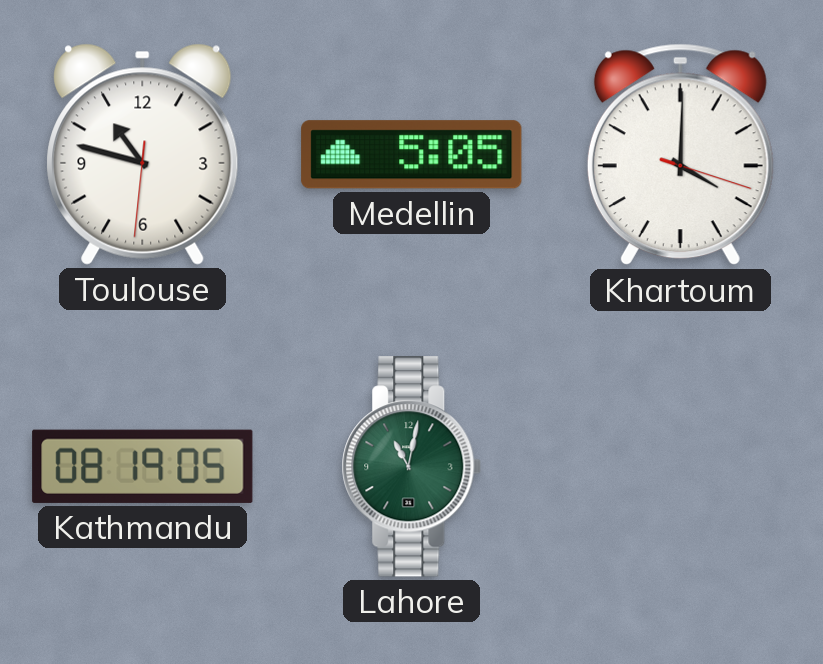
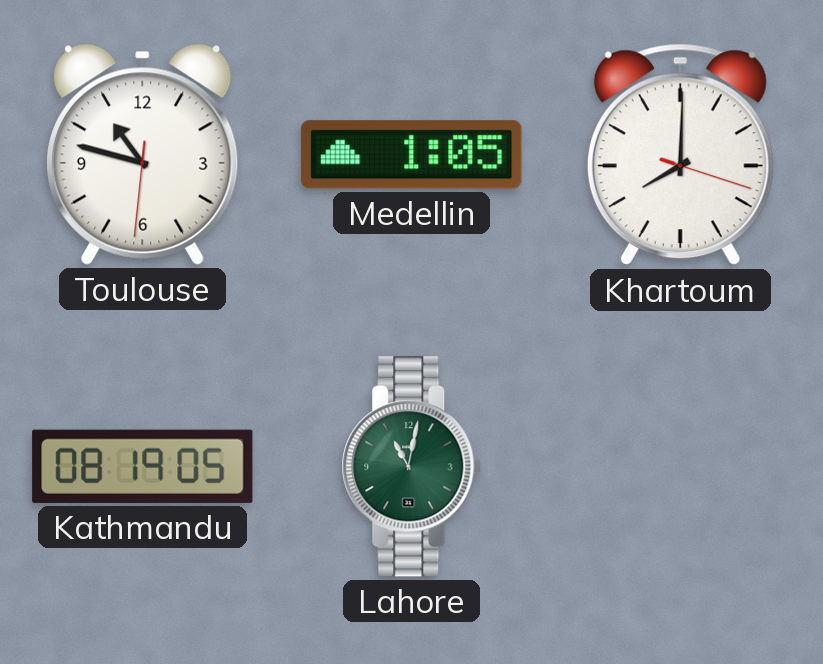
Medellin: 5:05 -> 1:05
Khartoum: 4:00 -> 8:00
